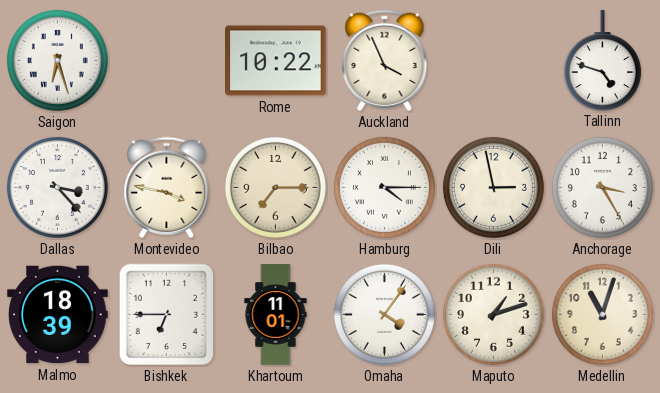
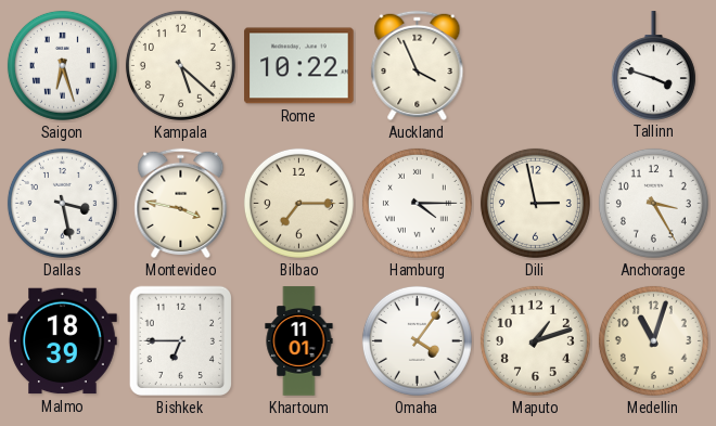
Kampala: none -> 5:22
Tallinn: 4:48 -> 3:48
Dallas: 3:23 -> 3:28
